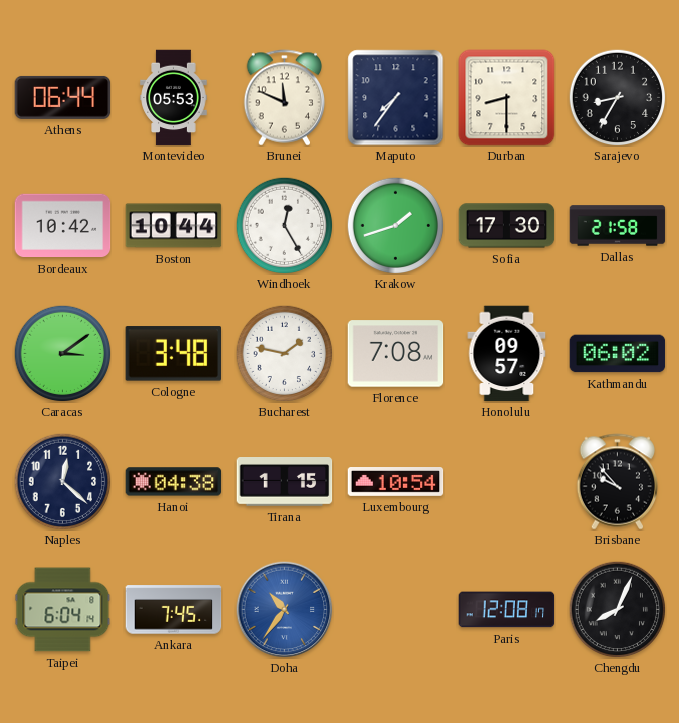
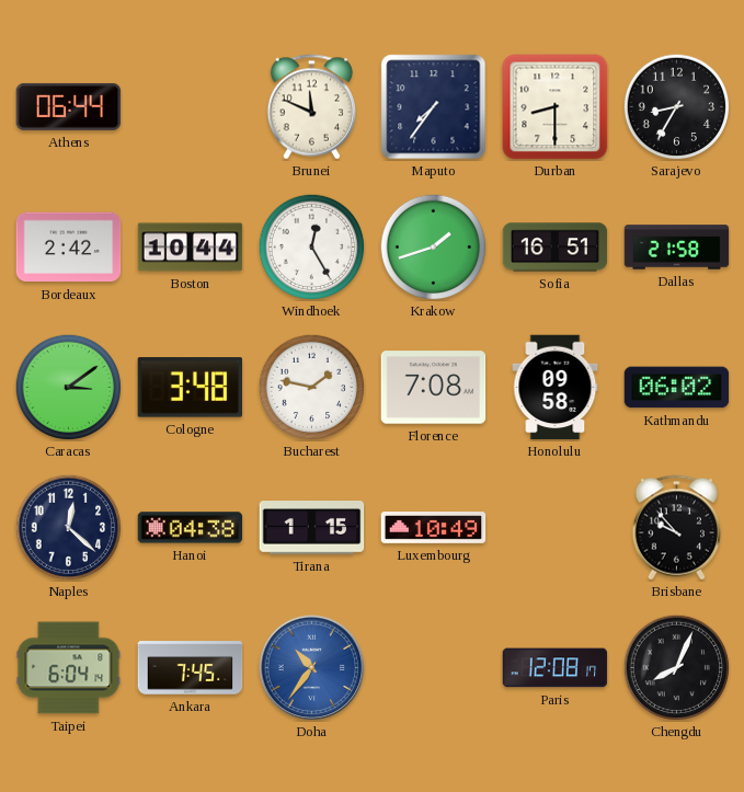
Montevideo: 05:53 -> none
Bordeaux: 10:42 -> 2:42
Sofia: 17:30 -> 16:51
Honolulu: 09:57 -> 09:58
Luxembourg: 10:54 -> 10:49
